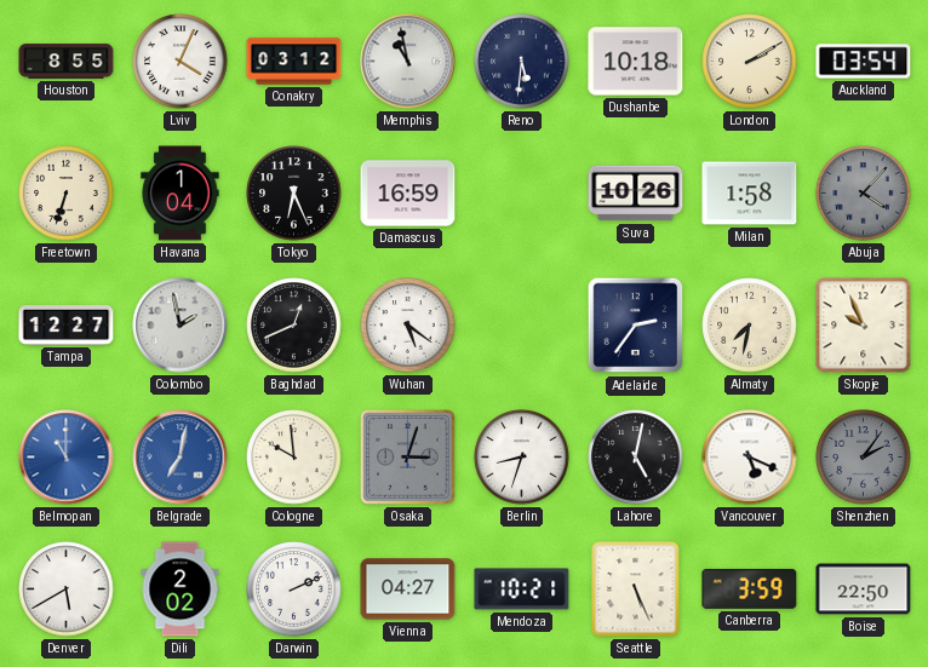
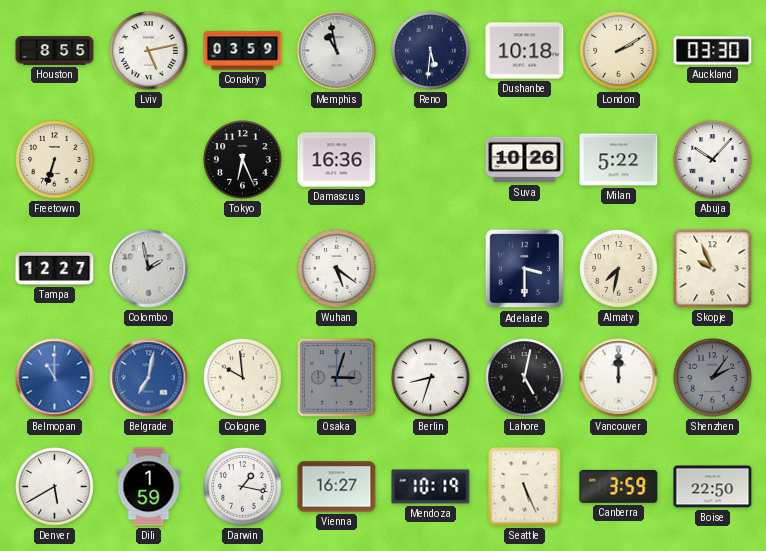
Lviv: 4:04 -> 5:13
Conakry: 03:12 -> 03:59
Auckland: 03:54 -> 03:30
Havana: 1:04 -> none
Damascus: 16:59 -> 16:36
Milan: 1:58 -> 5:22
Abuja: 4:07 -> 10:07
Abuja dial: grey -> white
Baghdad: 12:41 -> none
Adelaide: 2:36 -> 3:30
Vancouver: 5:19 -> 12:00
Dili: 2:02 -> 1:59
Darwin: 2:11 -> 1:17
Vienna: 04:27 -> 16:27
Mendoza: 10:21 -> 10:19
